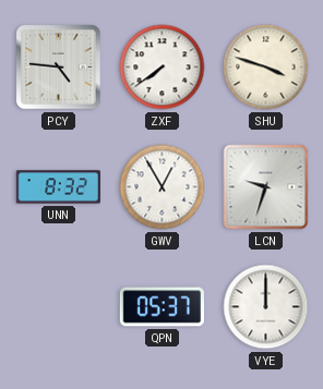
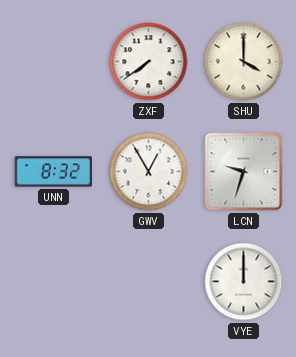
PCY: 4:46 -> none
SHU: 3:48 -> 4:00
QPN: 05:37 -> none
